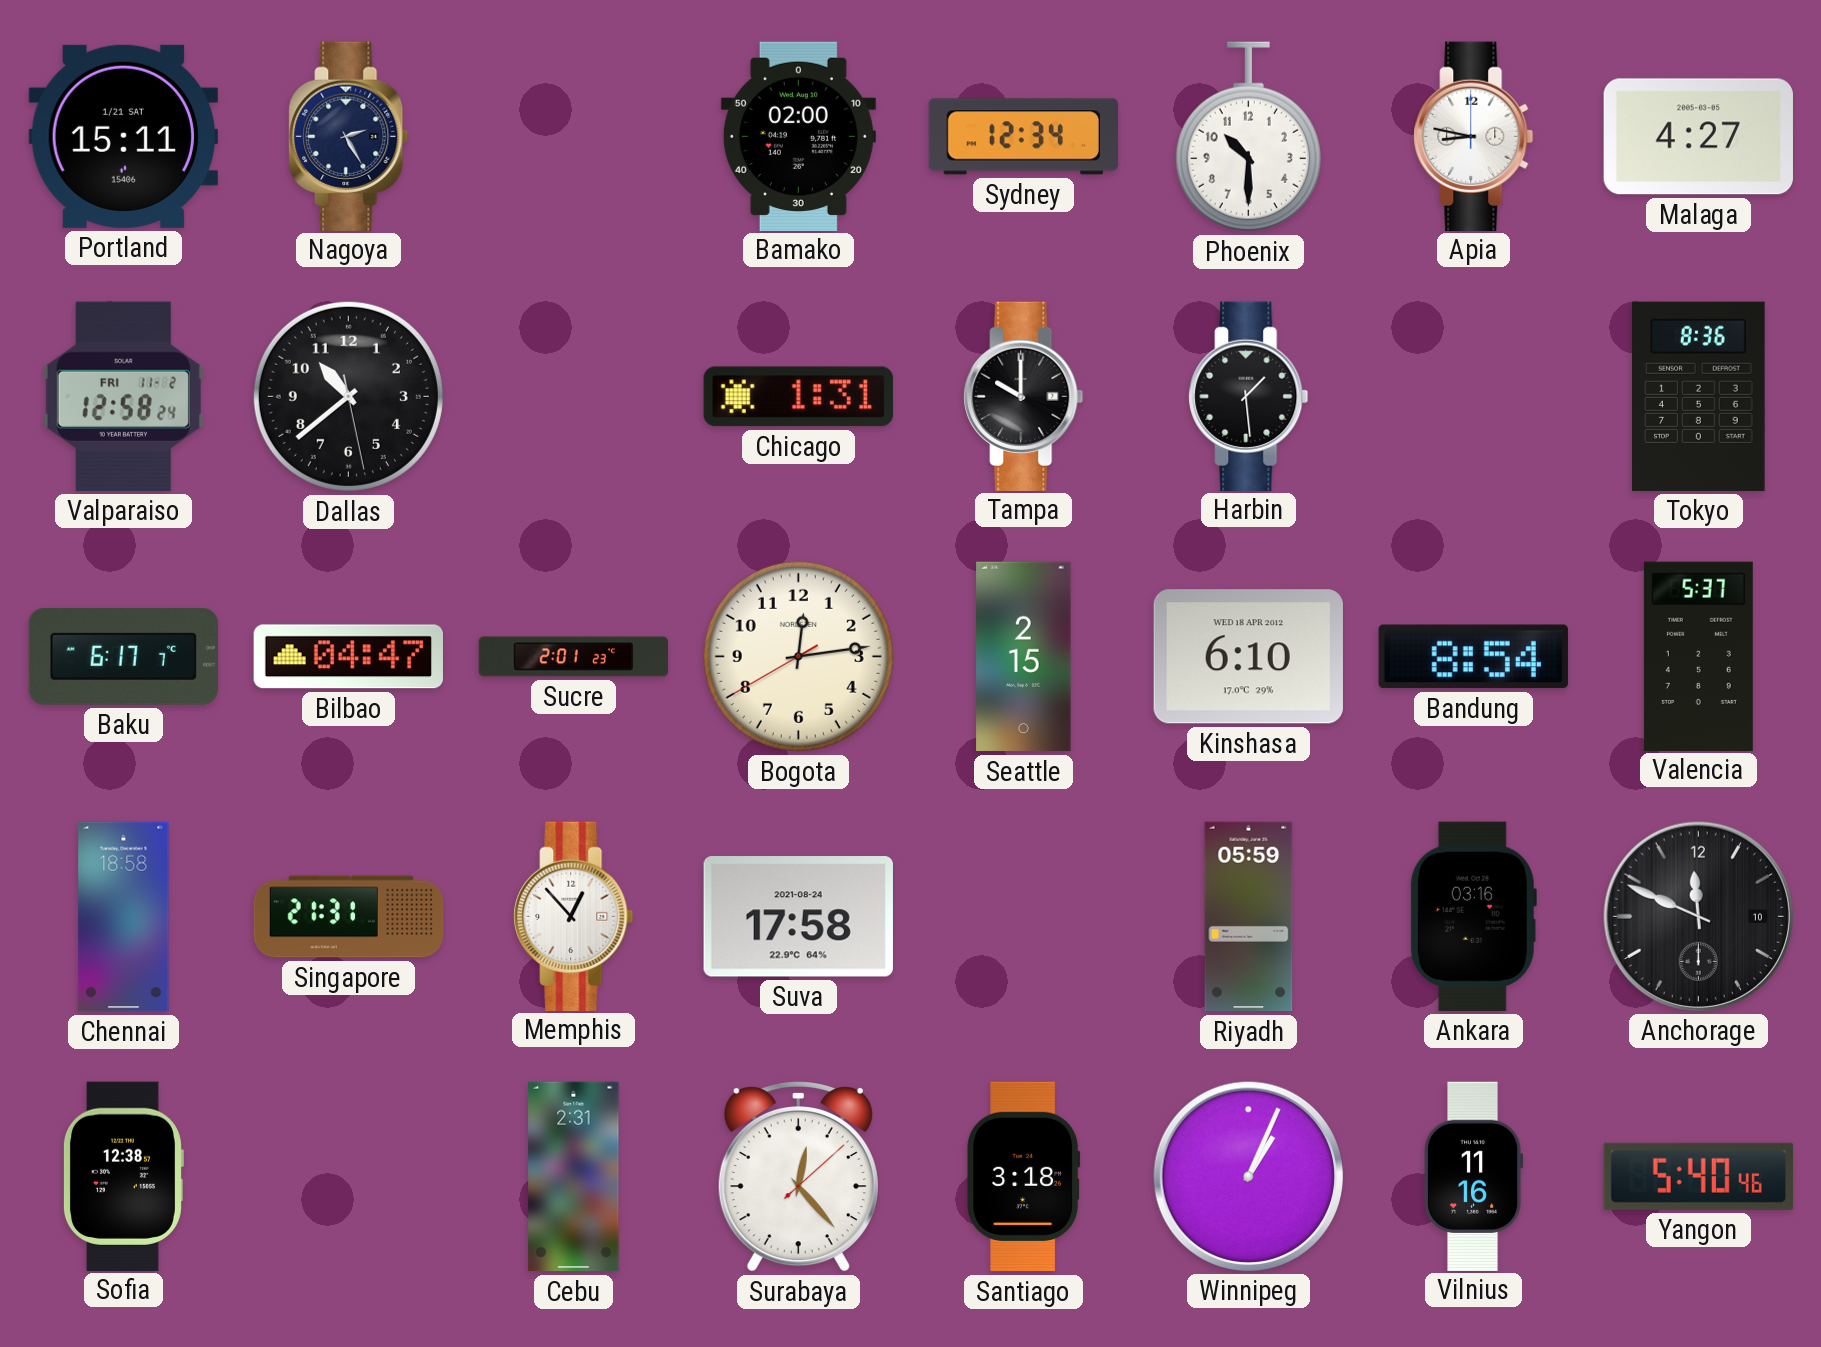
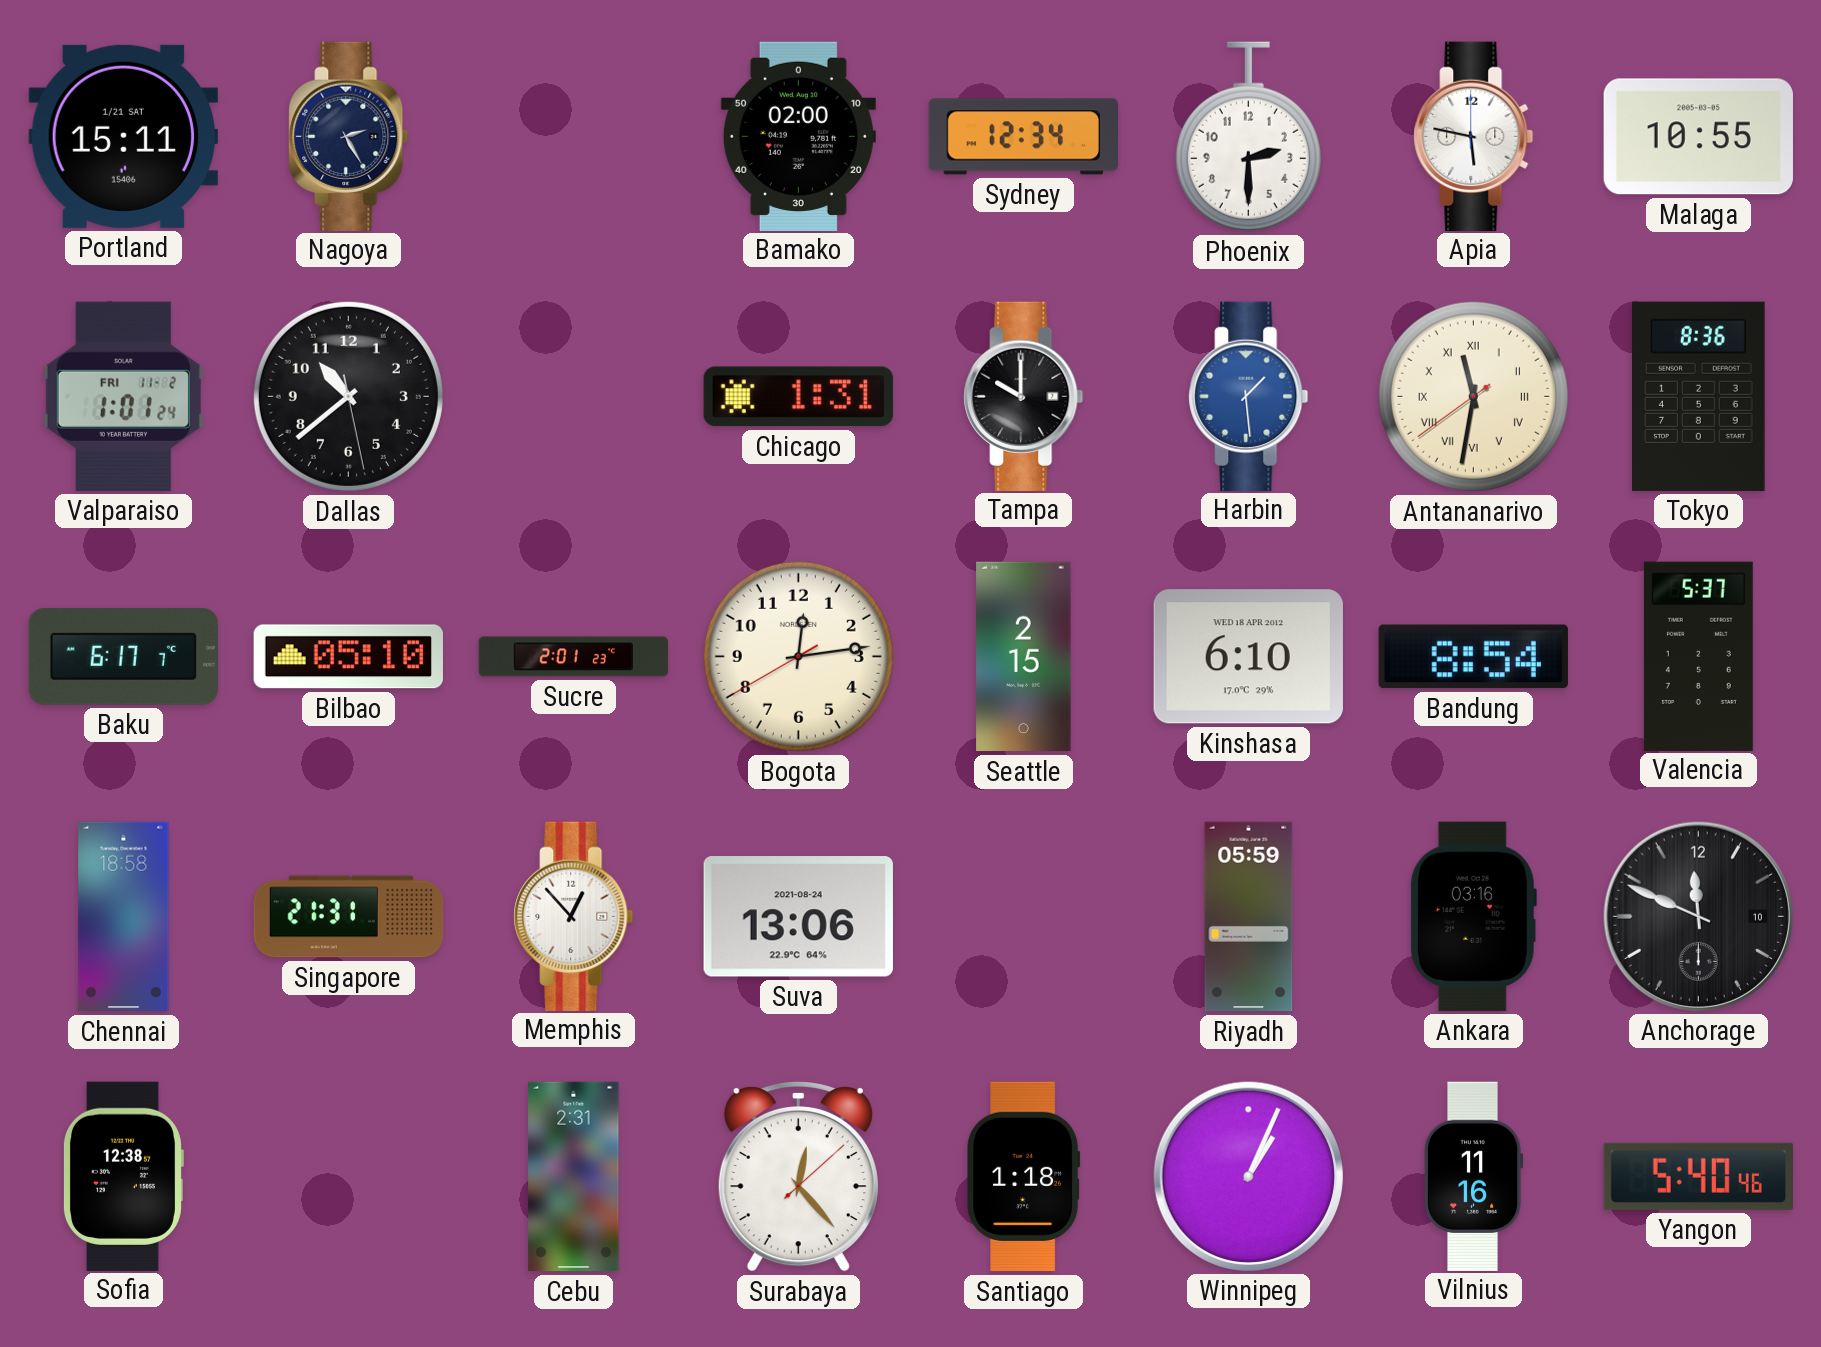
Phoenix: 10:30 -> 2:30
Apia: 8:47 -> 5:47
Malaga: 4:27 -> 10:55
Valparaiso: 12:58 -> 1:01
Harbin dial: black -> blue
Antananarivo: none -> 11:31
Bilbao: 04:47 -> 05:10
Suva: 17:58 -> 13:06
Santiago: 3:18 -> 1:18
